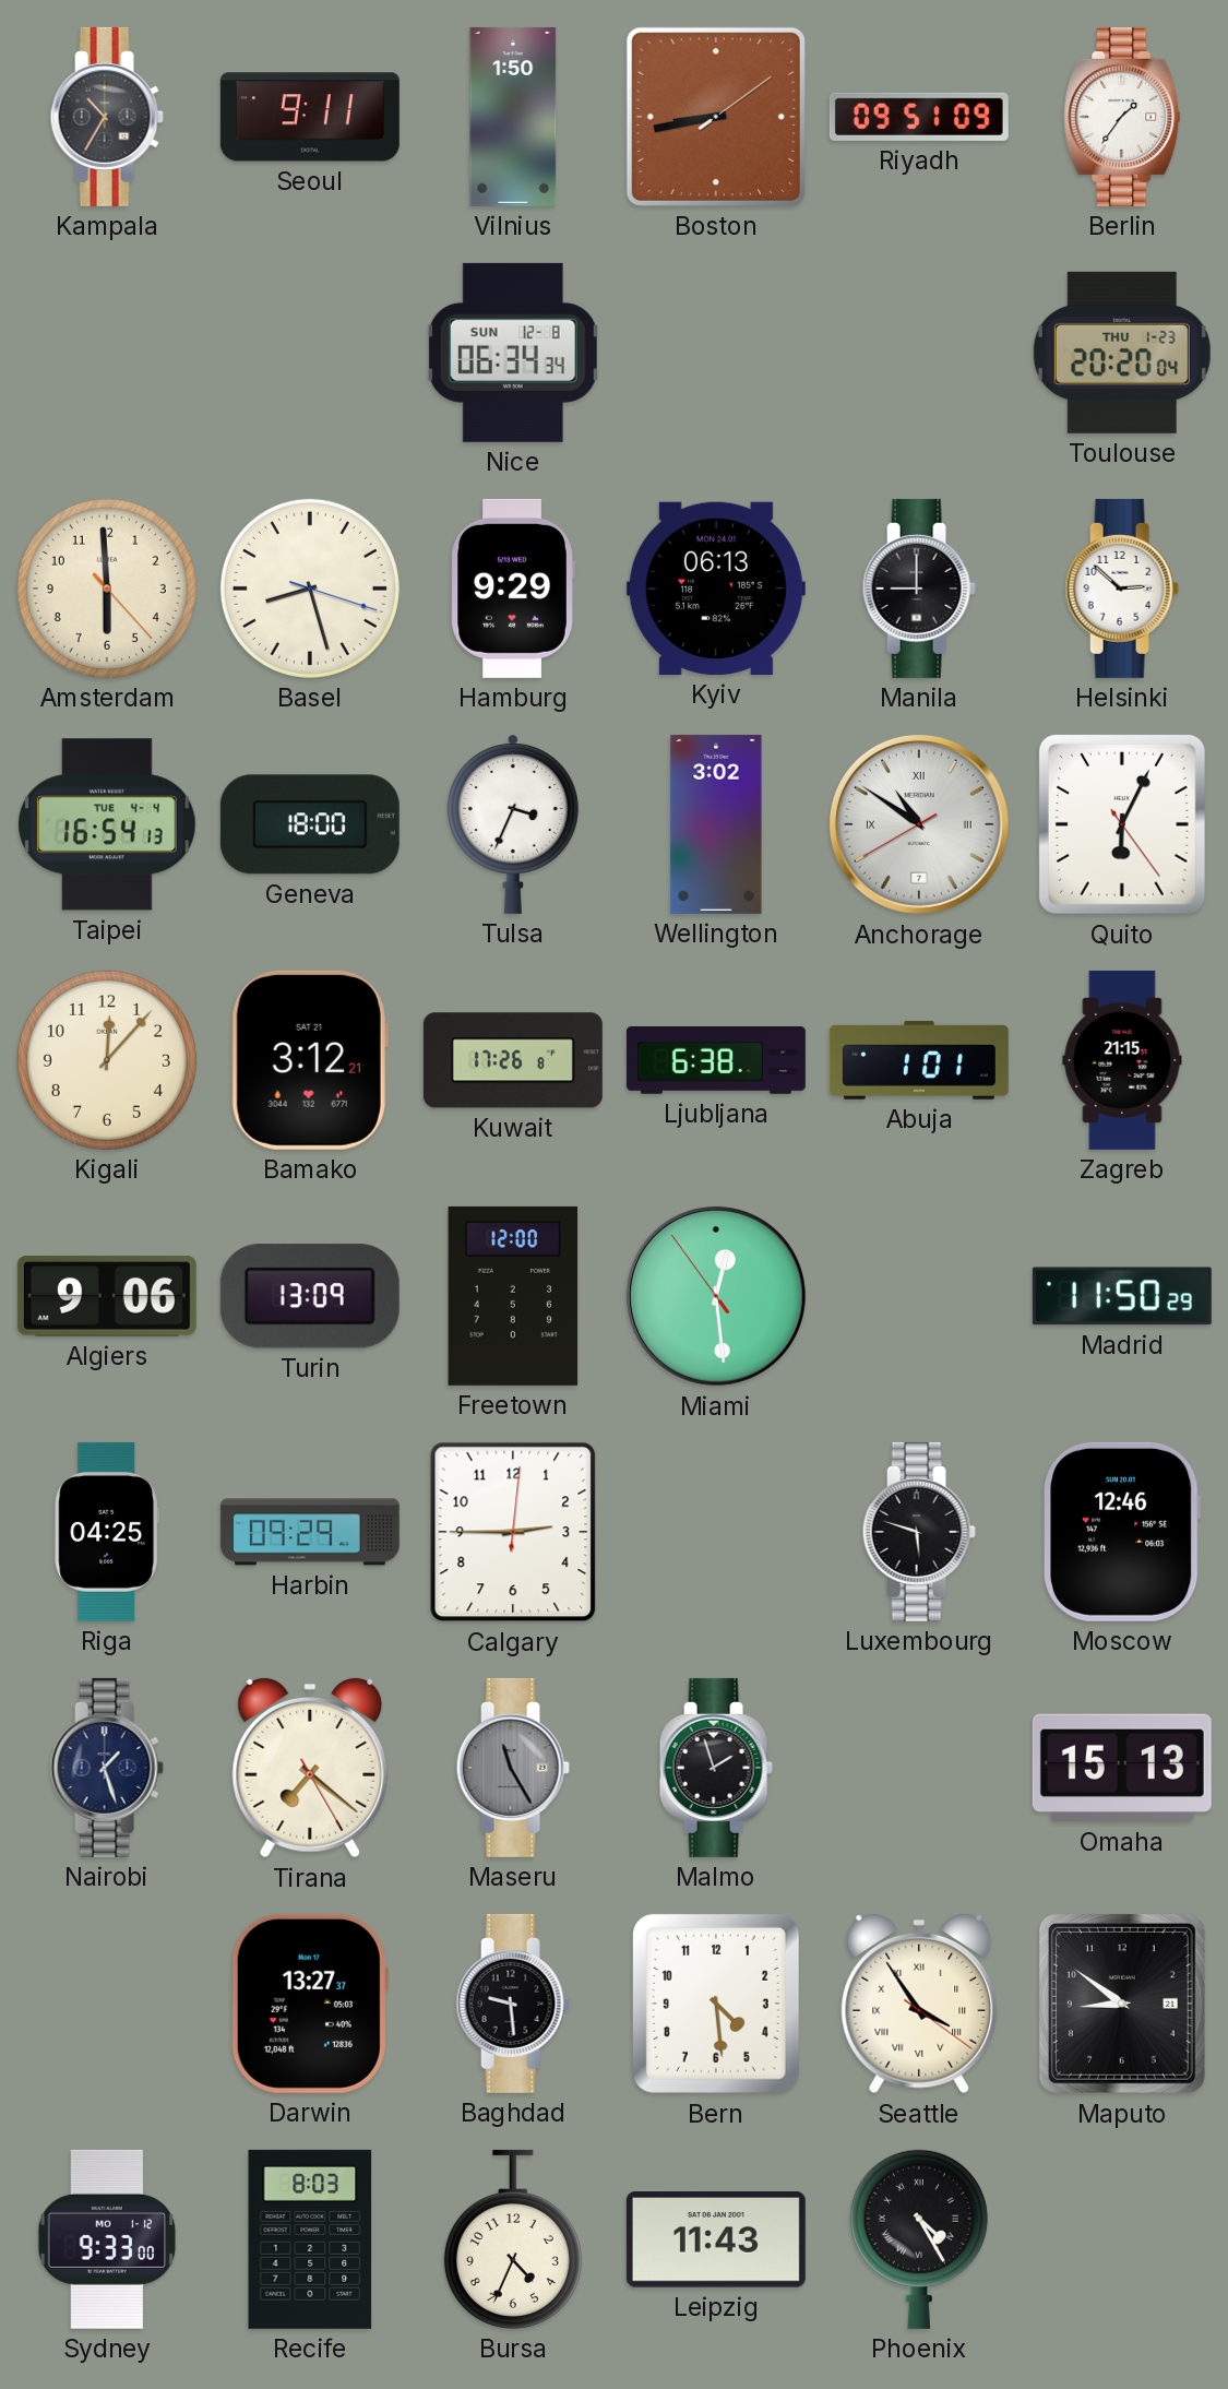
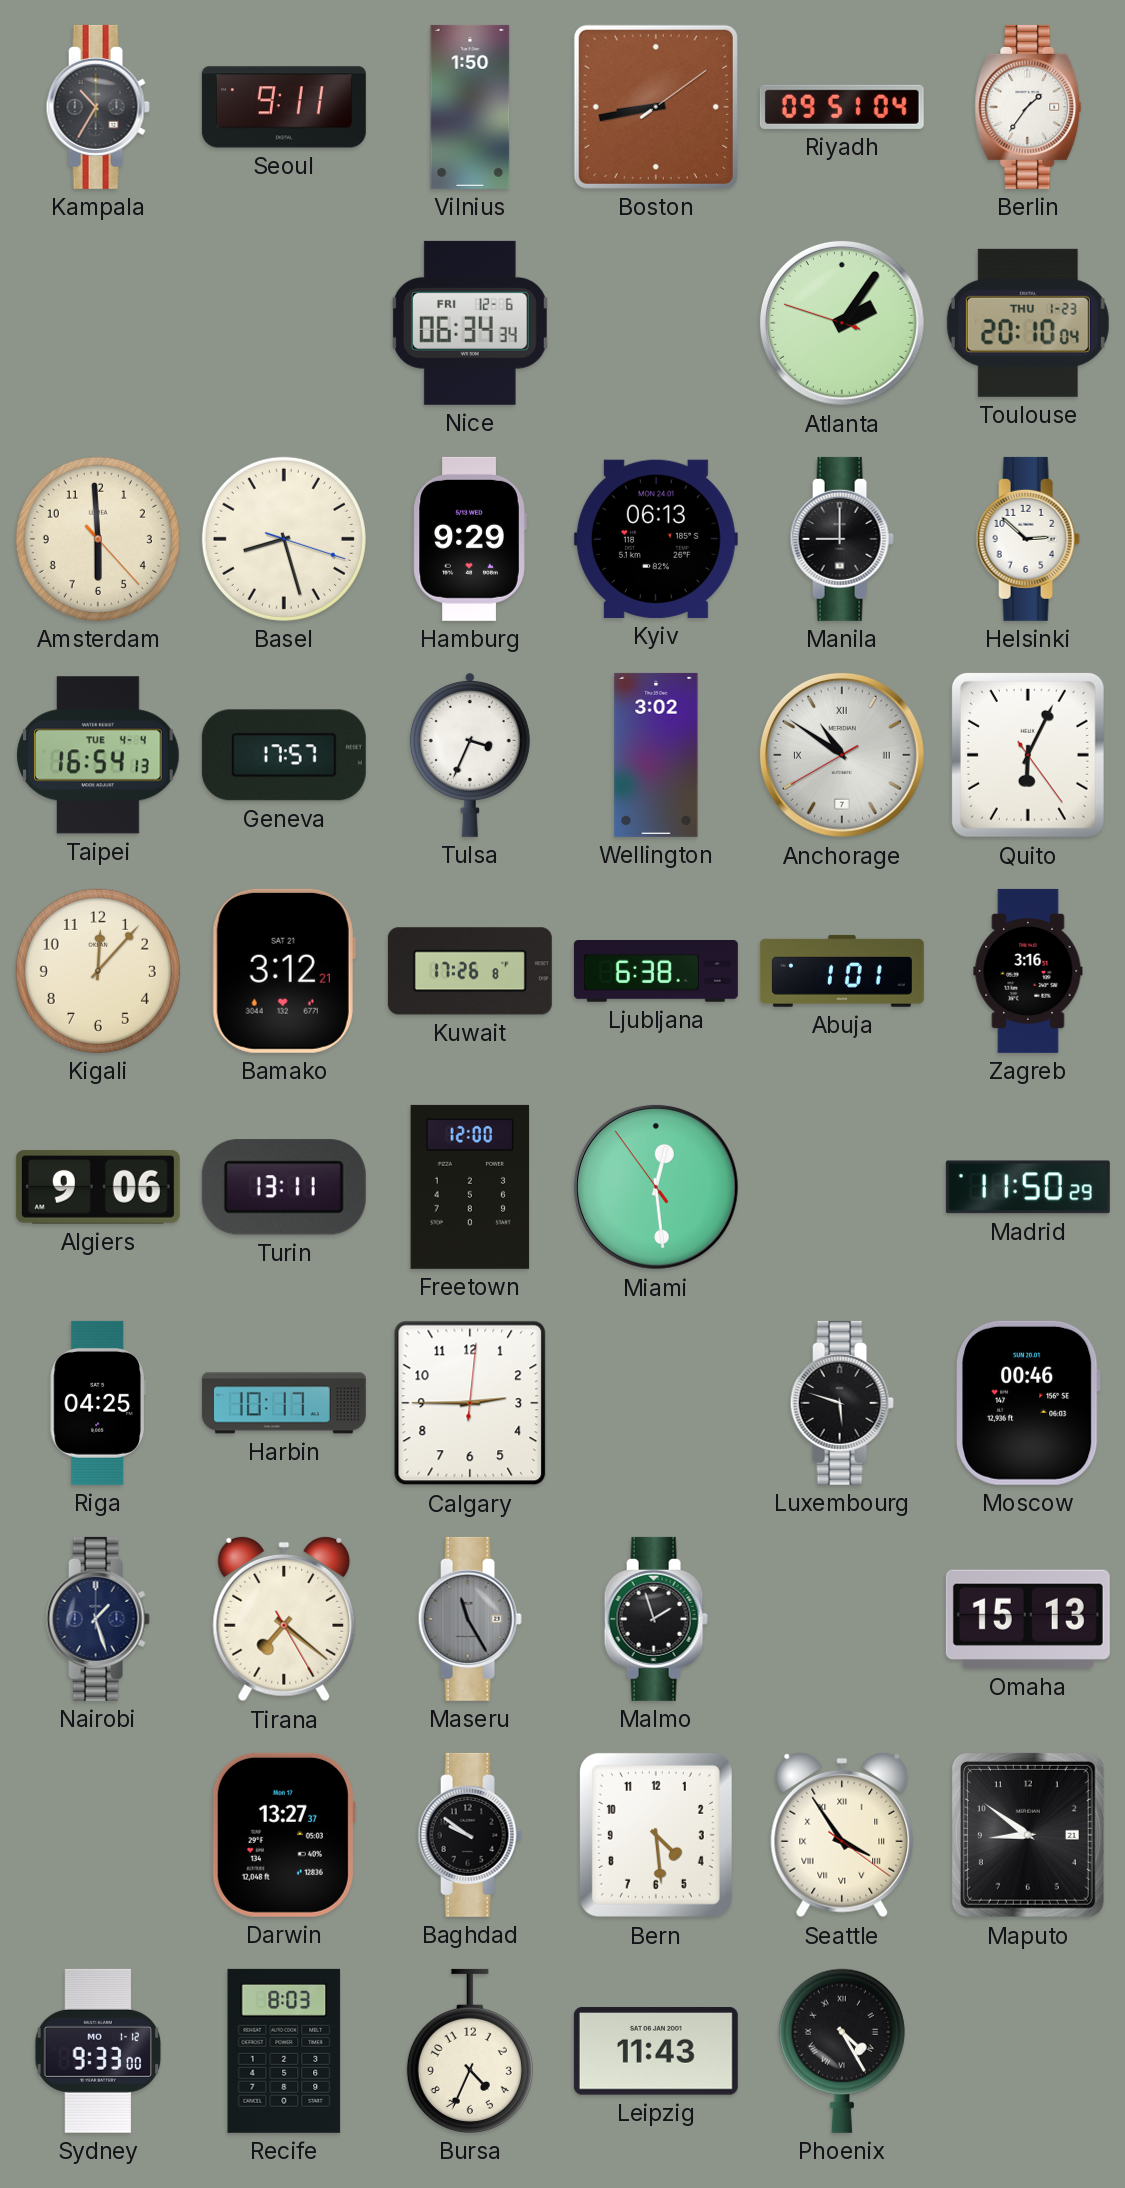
Riyadh: 09:51:09 -> 09:51:04
Nice date: SUN 12-8 -> FRI 12-6
Atlanta: none -> 2:05
Toulouse: 20:20 -> 20:10
Geneva: 18:00 -> 17:57
Zagreb: 21:15 -> 3:16
Turin: 13:09 -> 13:11
Harbin: 09:29 -> 10:17
Moscow: 12:46 -> 00:46
Baghdad: 9:29 -> 9:51
